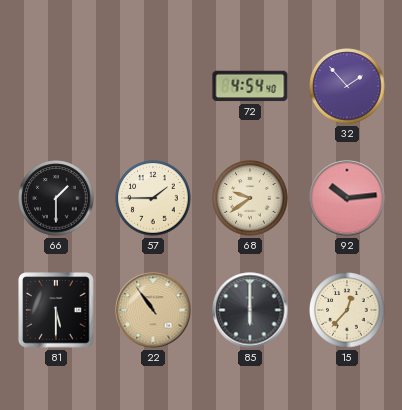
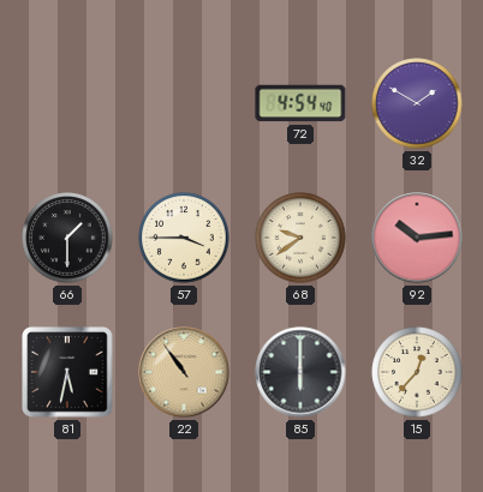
32: 1:53 -> 1:50
57: 1:45 -> 3:45
81: 5:30 -> 5:32
